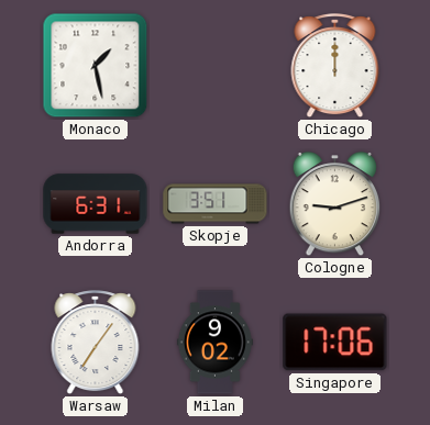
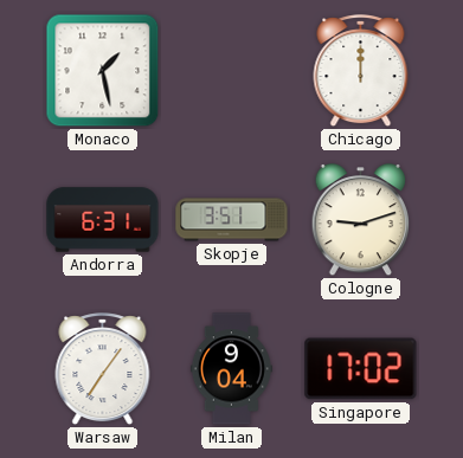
Milan: 9:02 -> 9:04
Singapore: 17:06 -> 17:02
